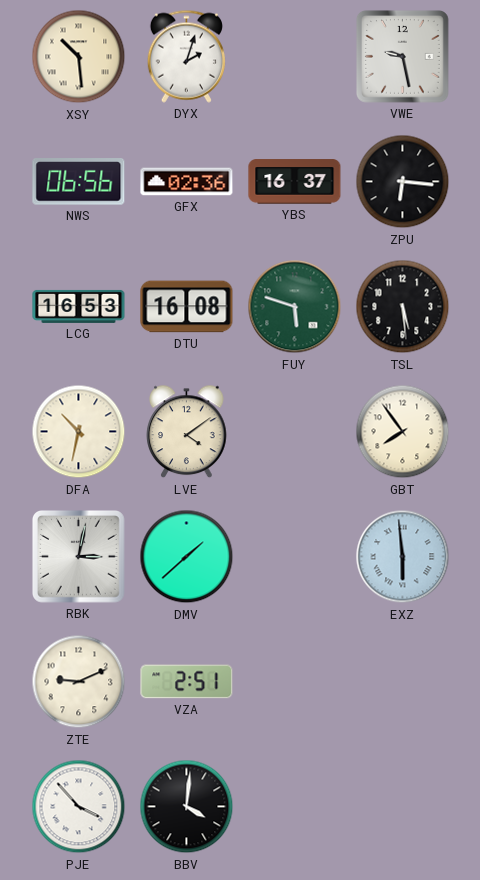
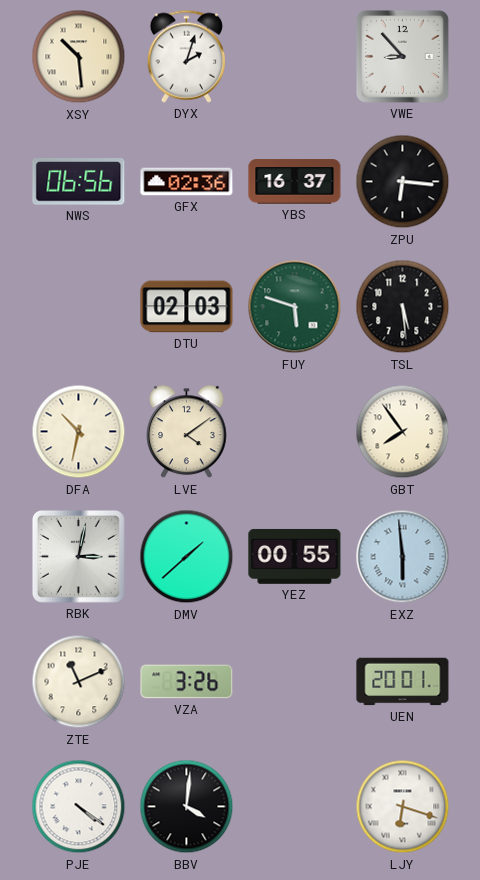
VWE: 9:28 -> 8:53
LCG: 16:53 -> none
DTU: 16:08 -> 02:03
YEZ: none -> 00:55
ZTE: 9:11 -> 11:11
VZA: 2:51 -> 3:26
UEN: none -> 20:01
PJE: 3:53 -> 4:21
LJY: none -> 6:18
